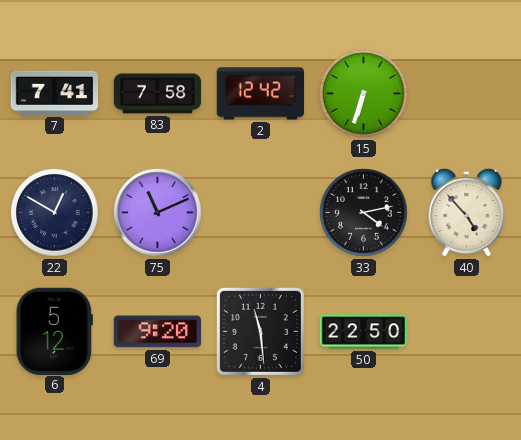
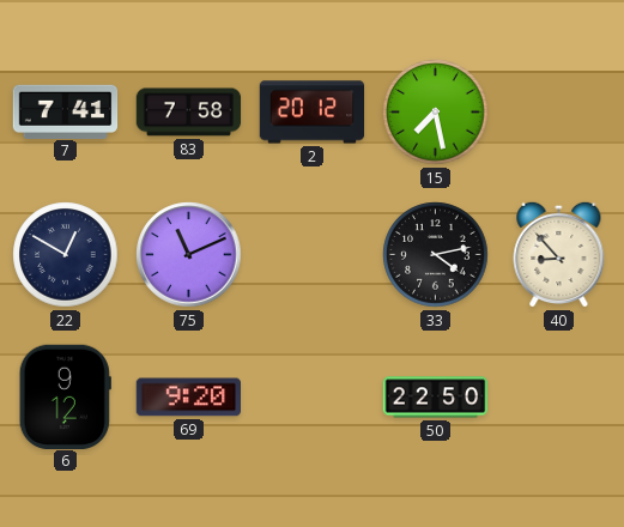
2: 12:42 -> 20:12
15: 6:33 -> 7:28
40: 4:53 -> 8:53
6: 5:12 -> 9:12
4: 11:29 -> none
